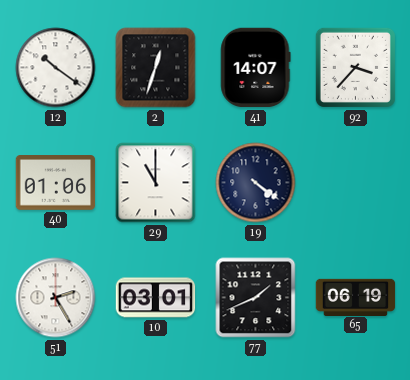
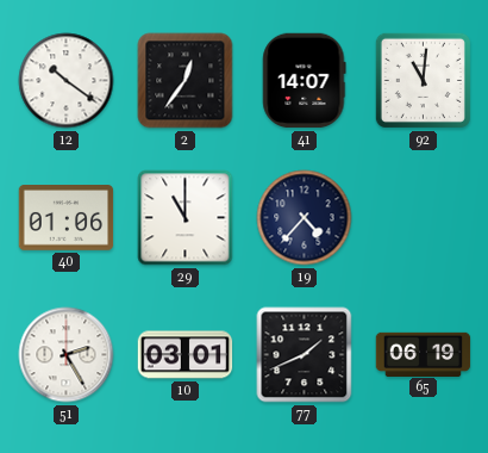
2: 12:33 -> 12:36
92: 3:37 -> 11:01
19: 4:21 -> 4:37
